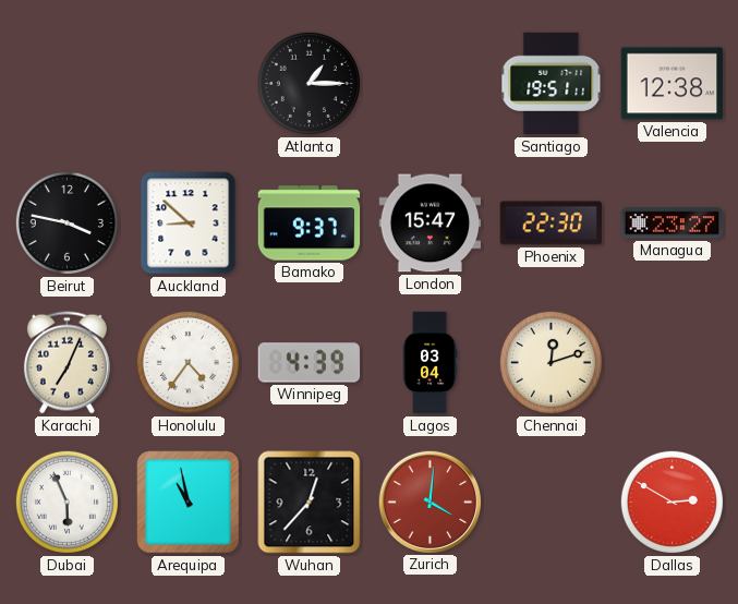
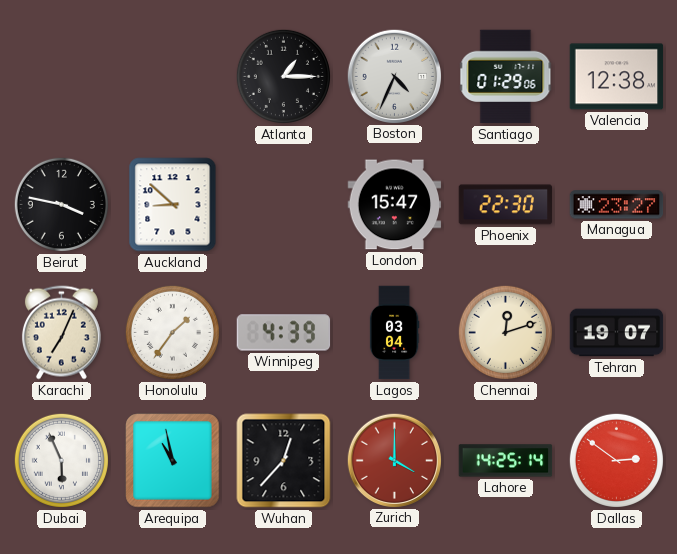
Boston: none -> 4:34
Santiago: 19:51 -> 01:29
Bamako: 9:37 -> none
Honolulu: 4:36 -> 1:36
Tehran: none -> 19:07
Zurich: 4:01 -> 4:00
Lahore: none -> 14:25
Dallas: 2:50 -> 2:51
